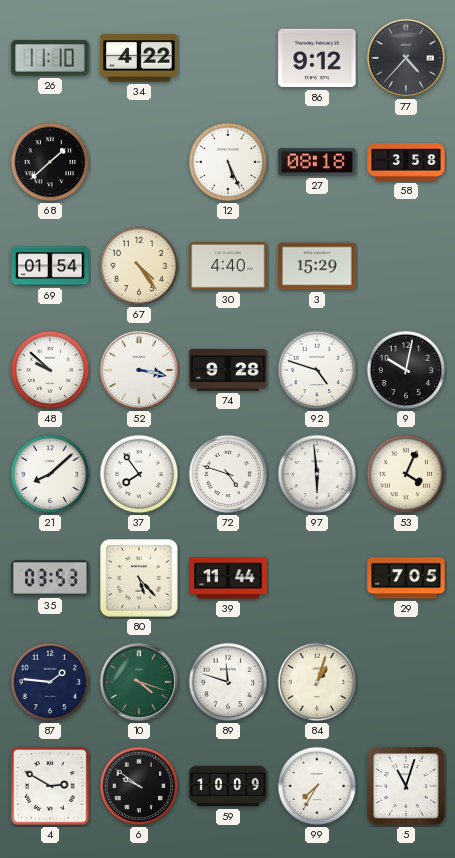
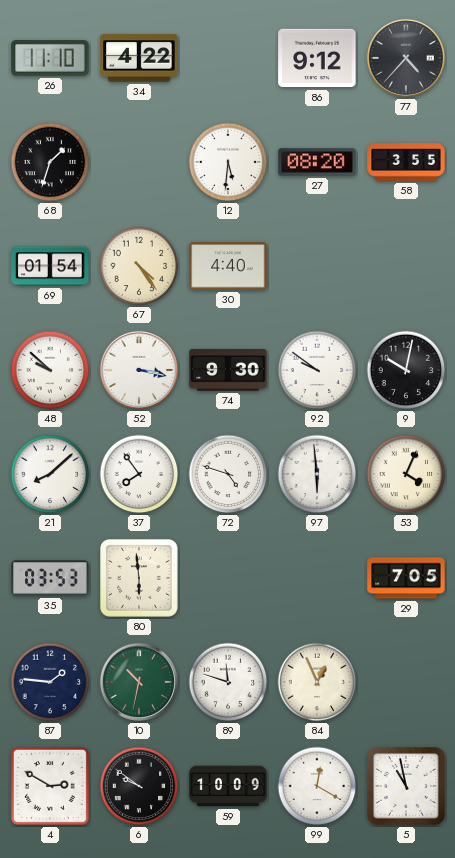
68: 1:38 -> 1:33
12: 5:26 -> 5:31
27: 08:18 -> 08:20
58: 3:58 -> 3:55
3: 15:29 -> none
74: 9:28 -> 9:30
92: 4:48 -> 9:51
80: 5:23 -> 5:59
39: 11:44 -> none
10: 4:18 -> 10:32
84: 1:03 -> 12:56
99: 7:35 -> 12:20
5: 11:03 -> 10:58
